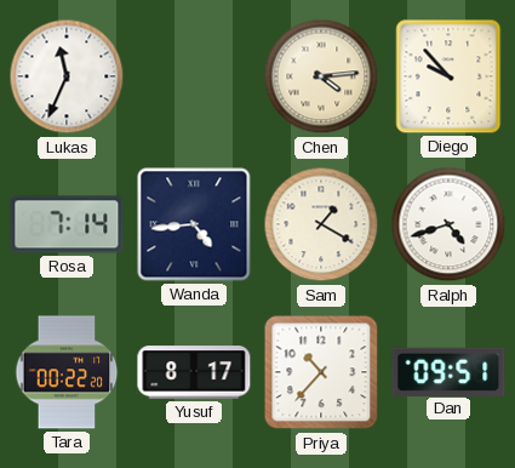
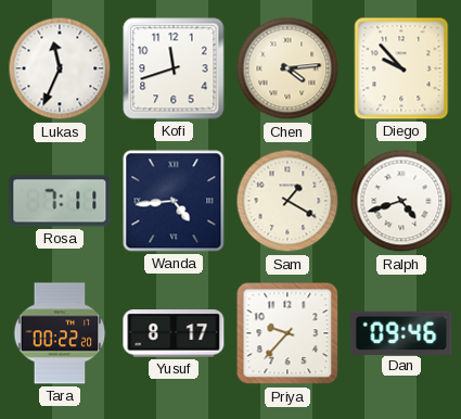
Kofi: none -> 11:42
Rosa: 7:14 -> 7:11
Priya: 10:37 -> 9:37
Dan: 09:51 -> 09:46
